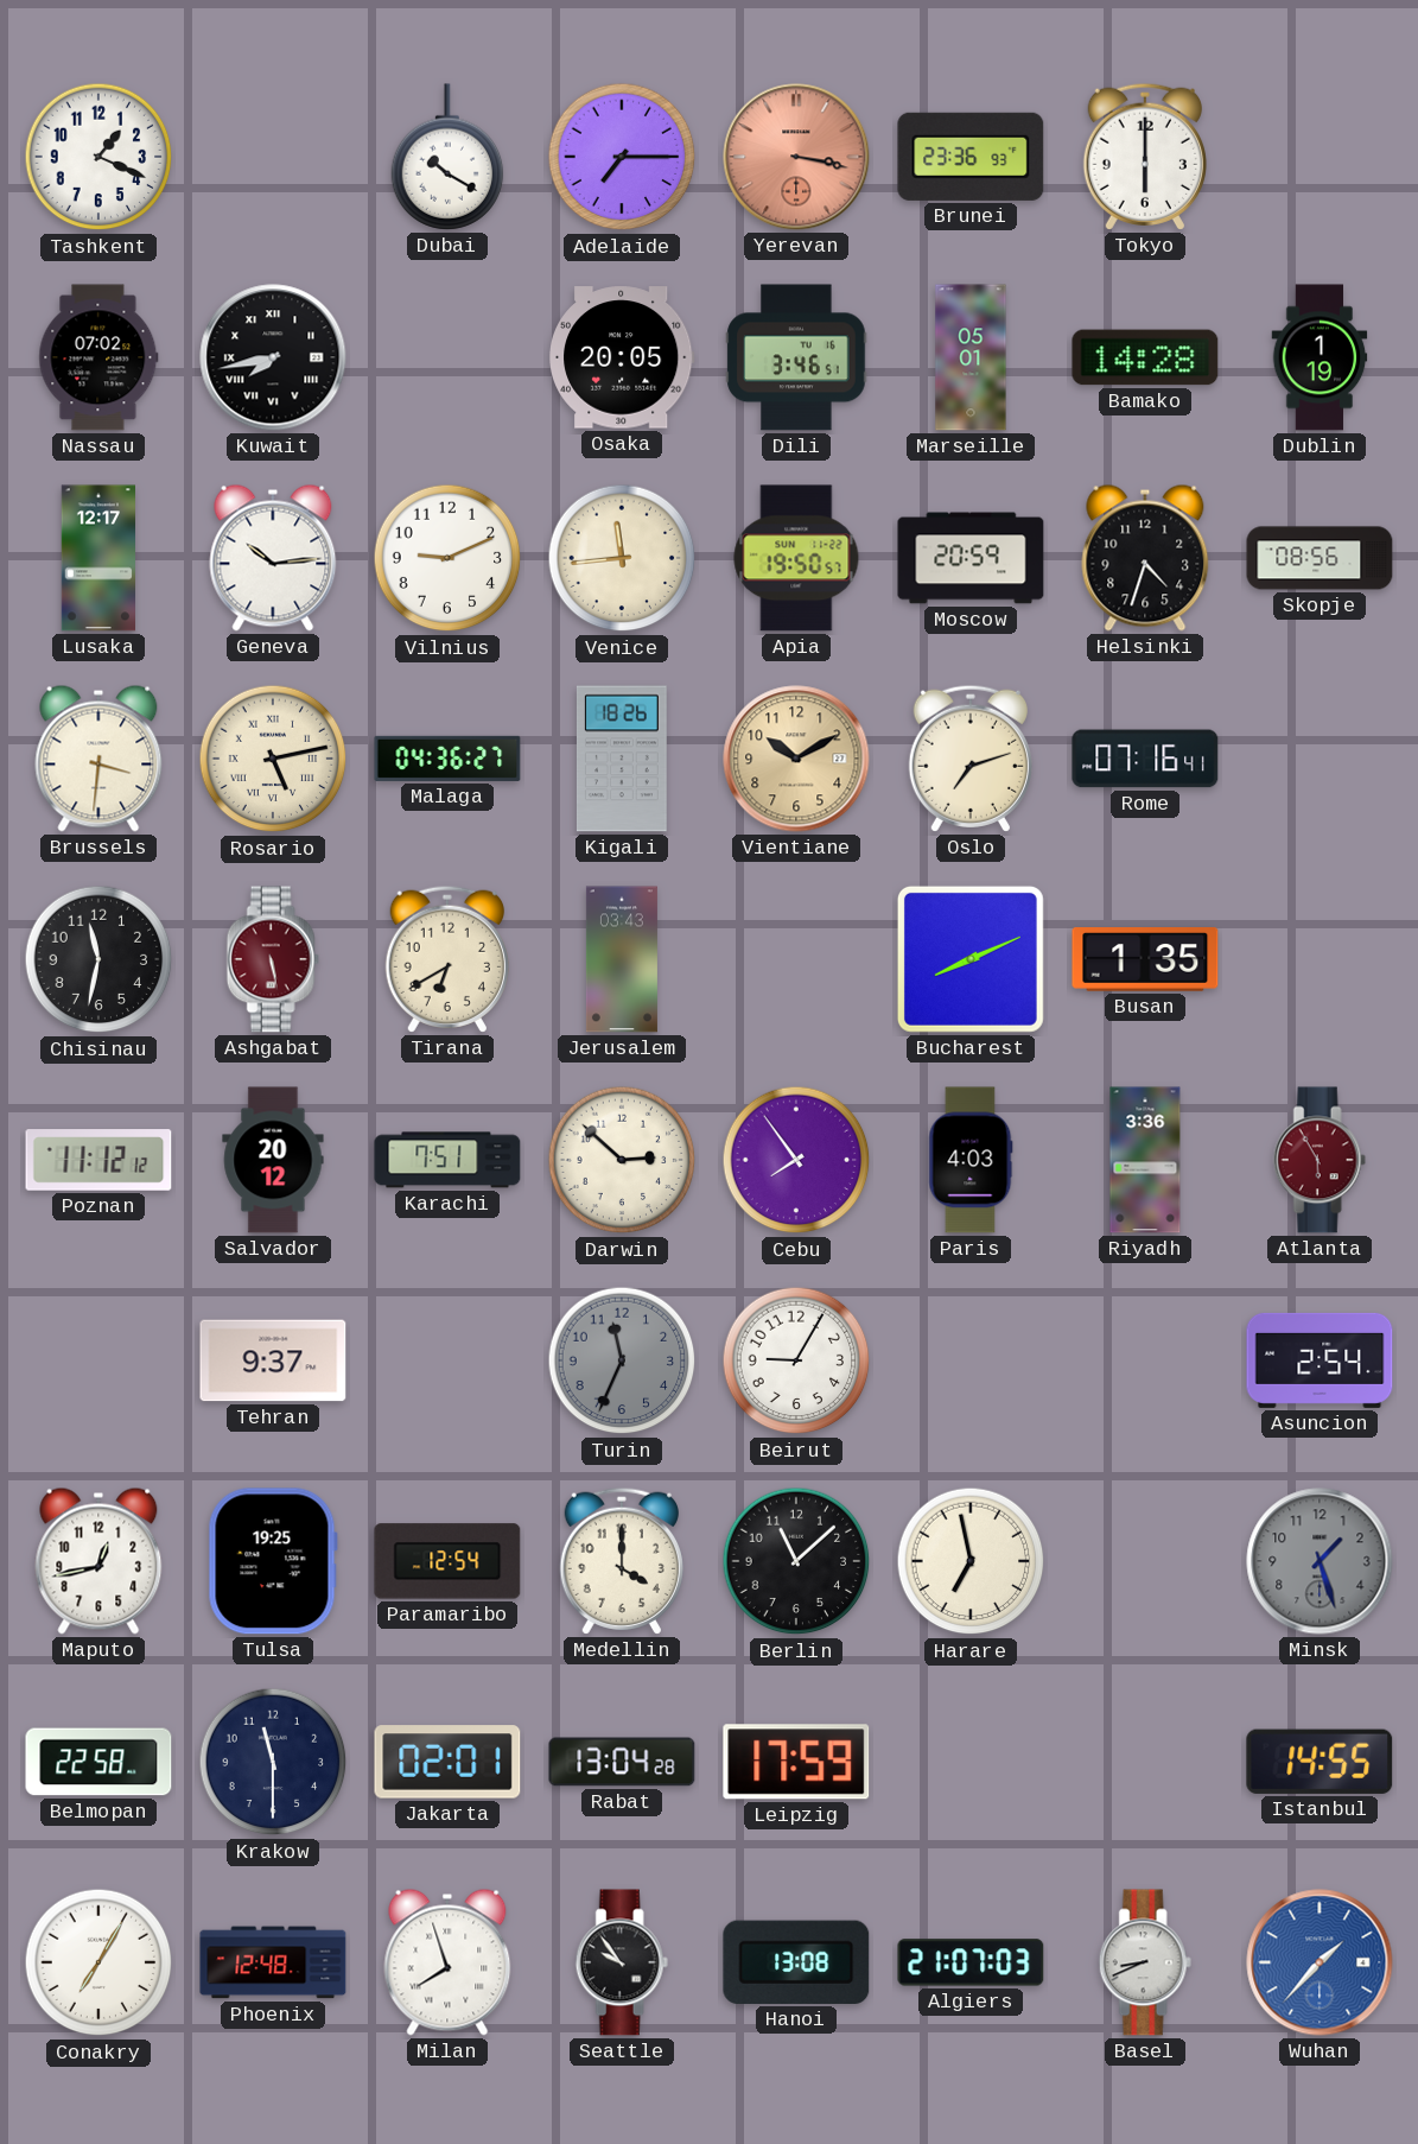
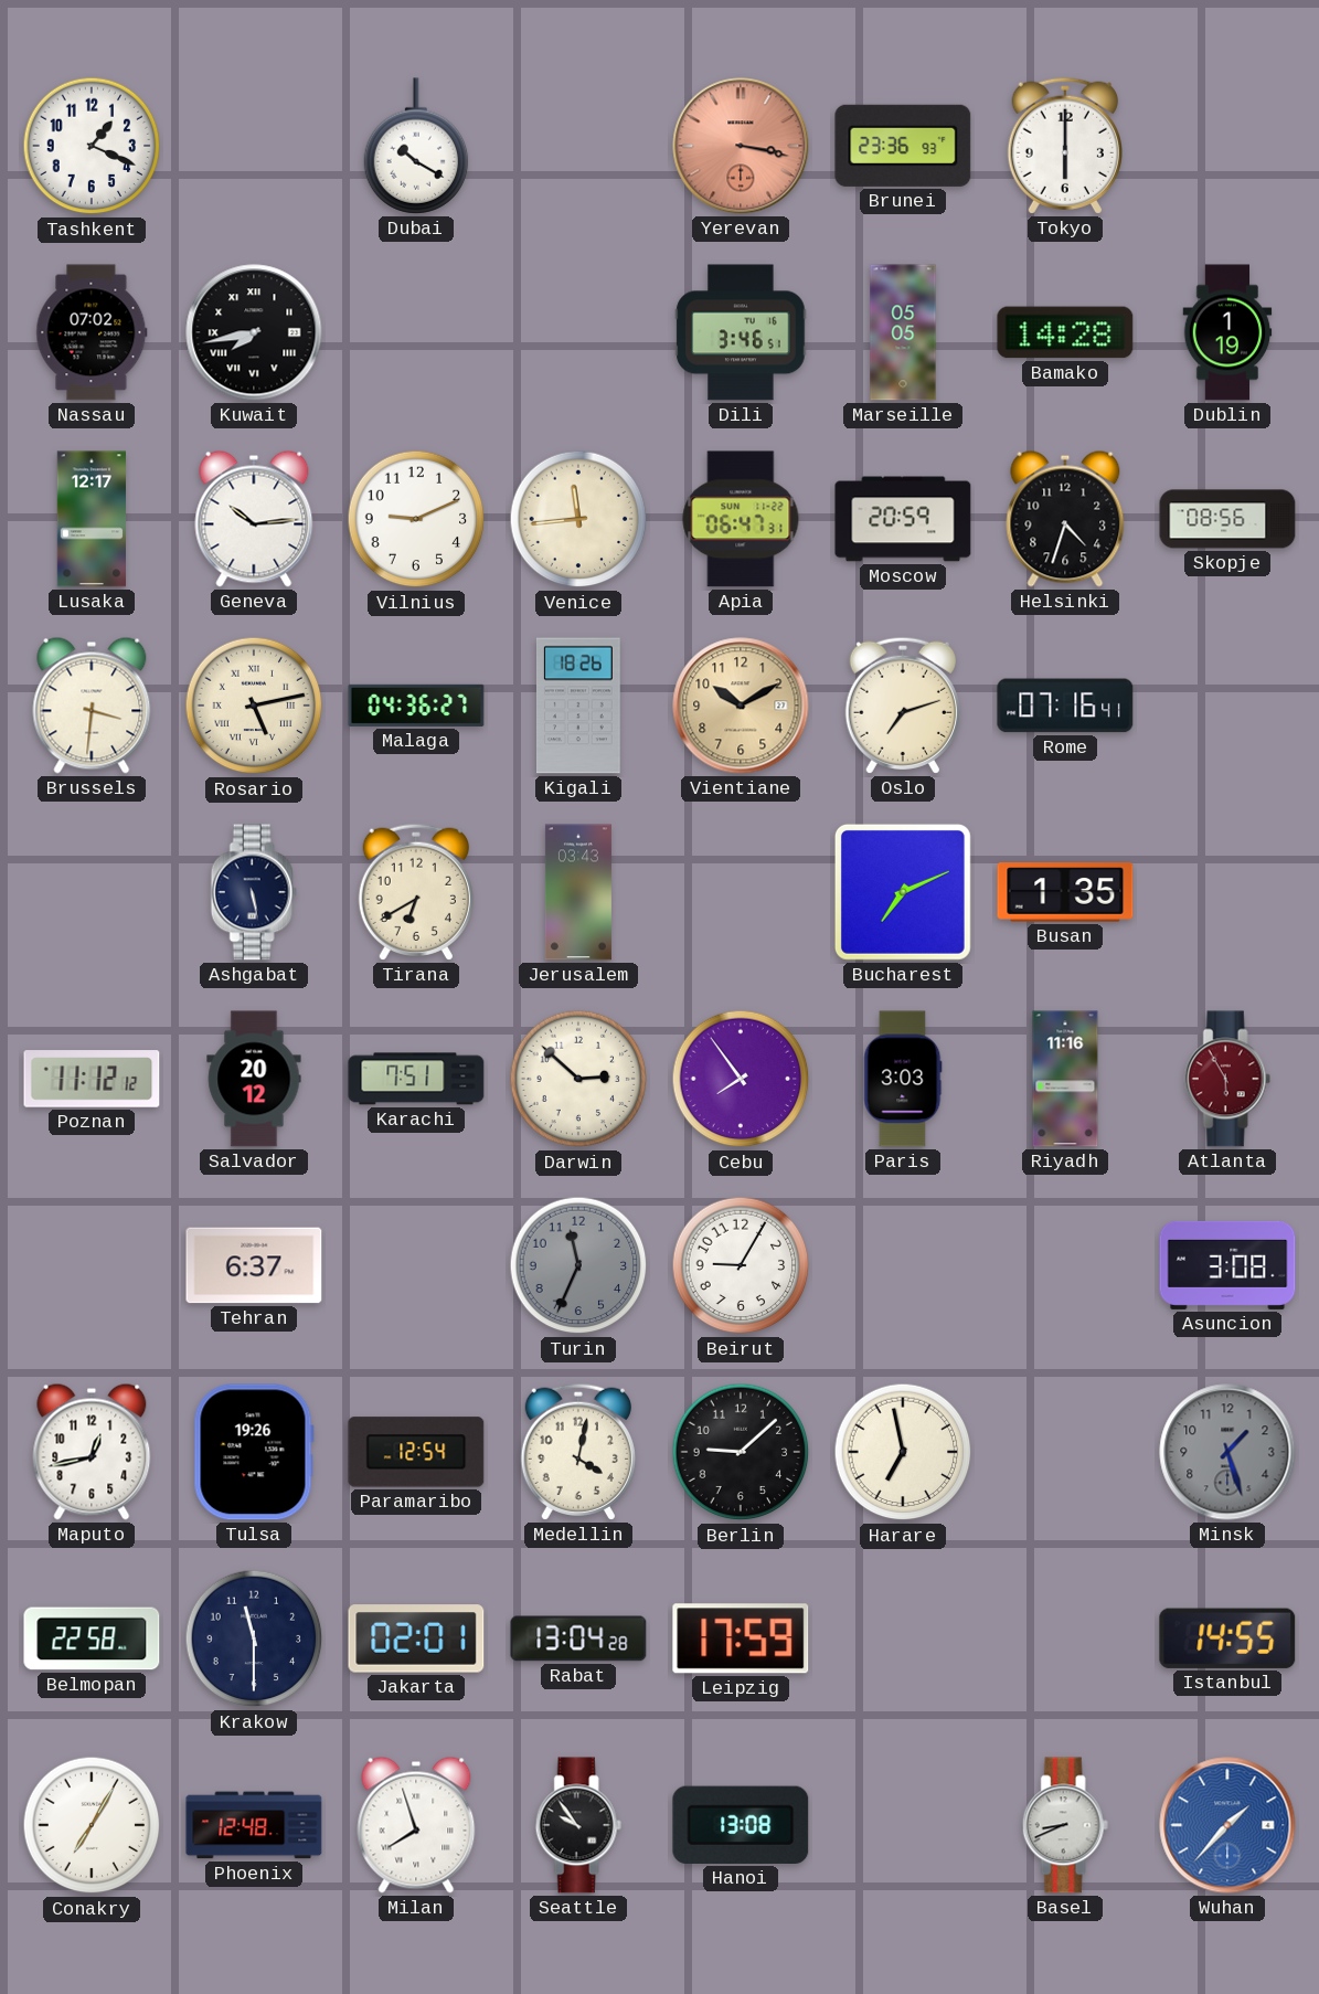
Adelaide: 7:15 -> none
Osaka: 20:05 -> none
Marseille: 05:01 -> 05:05
Apia: 19:50 -> 06:47
Chisinau: 11:32 -> none
Ashgabat dial: burgundy -> navy
Bucharest: 8:11 -> 7:11
Paris: 4:03 -> 3:03
Riyadh: 3:36 -> 11:16
Tehran: 9:37 -> 6:37
Asuncion: 2:54 -> 3:08
Tulsa: 19:25 -> 19:26
Medellin: 4:00 -> 4:02
Berlin: 11:08 -> 9:08
Algiers: 21:07 -> none
